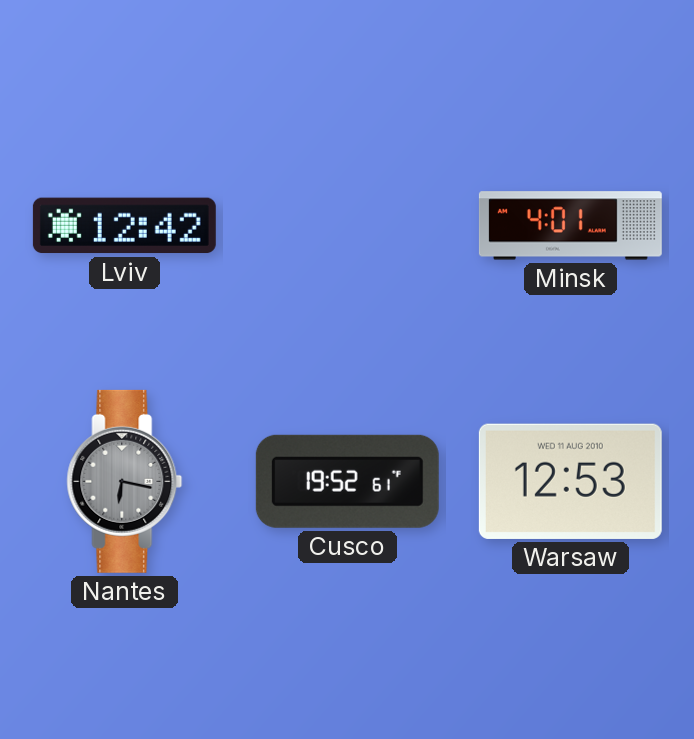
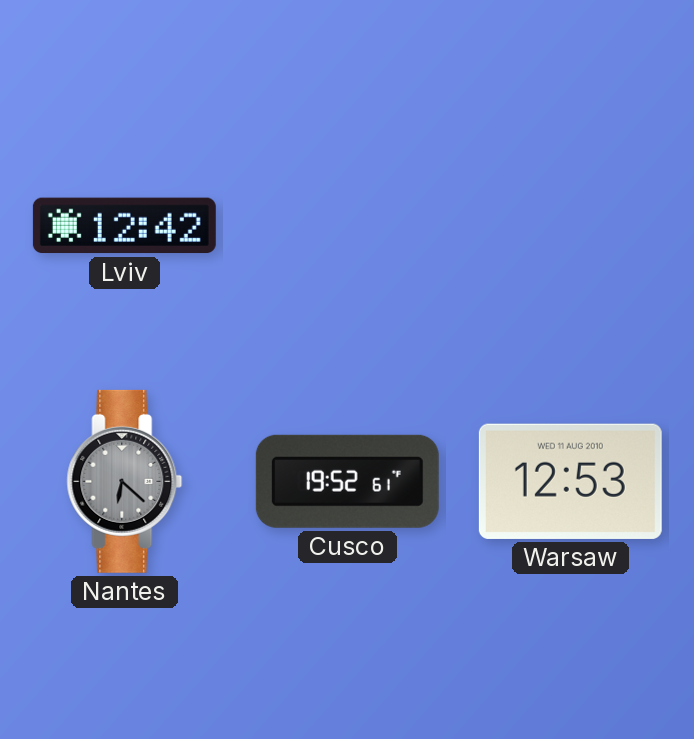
Minsk: 4:01 -> none
Nantes: 6:17 -> 6:22
